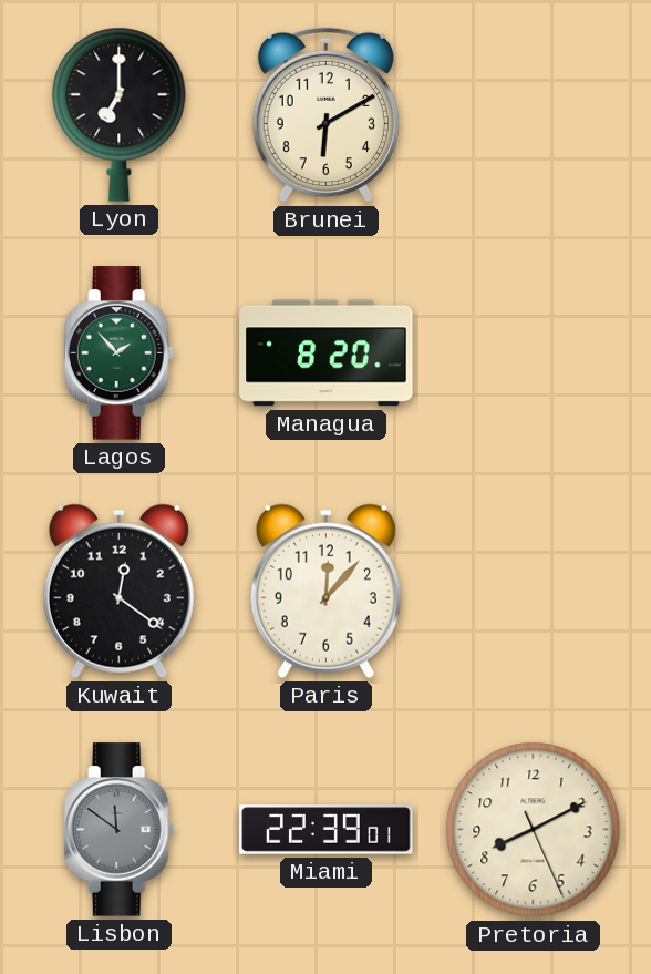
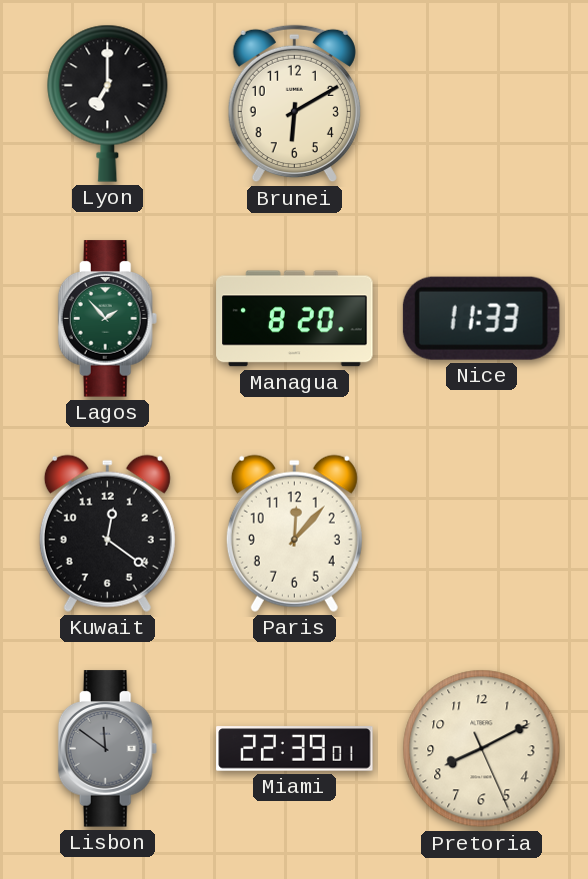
Nice: none -> 11:33
